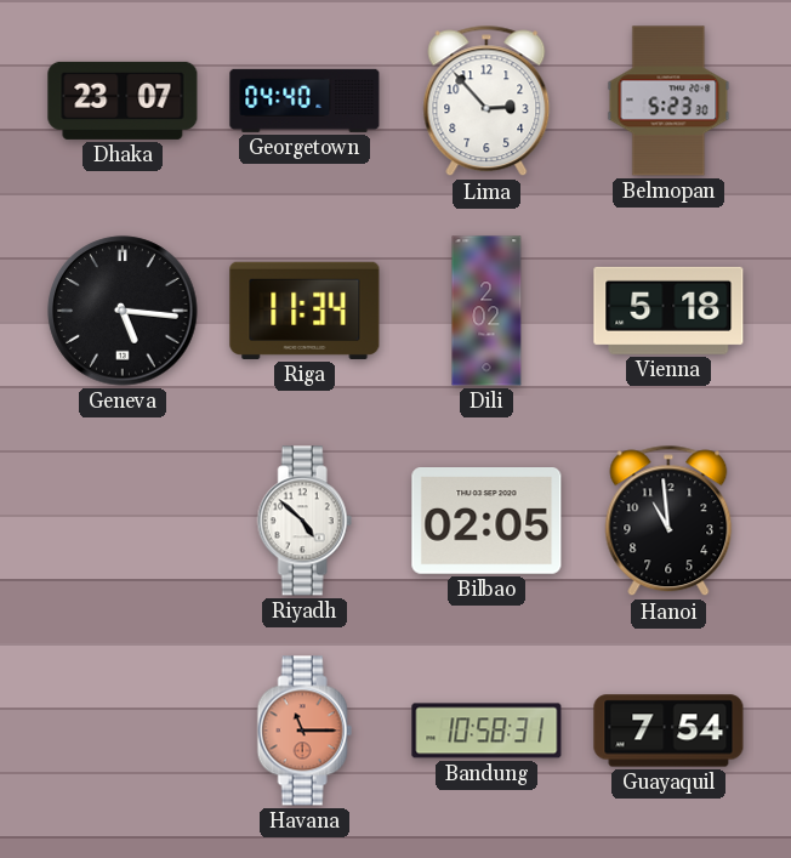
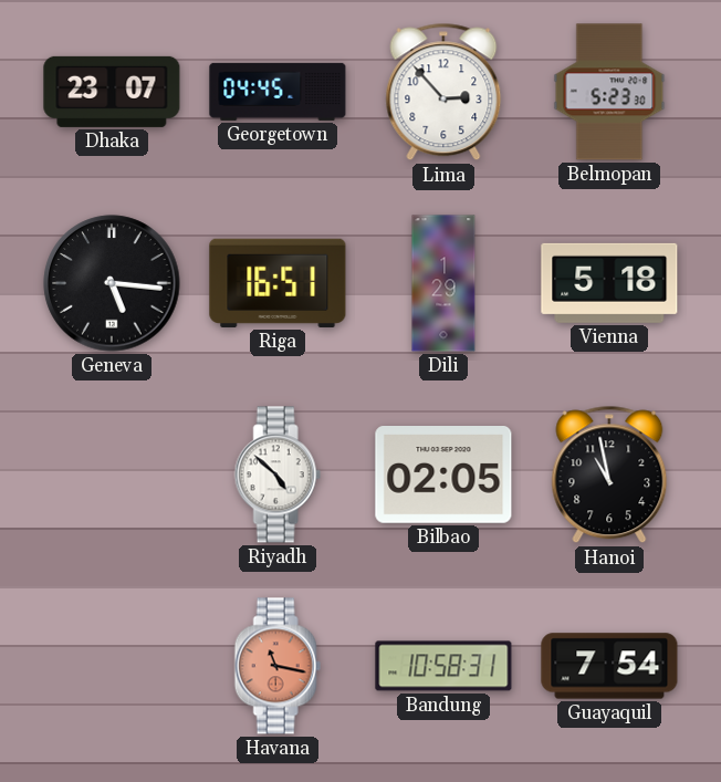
Georgetown: 04:40 -> 04:45
Riga: 11:34 -> 16:51
Dili: 2:02 -> 1:29
Hanoi: 10:59 -> 10:58
Havana: 11:15 -> 11:17
